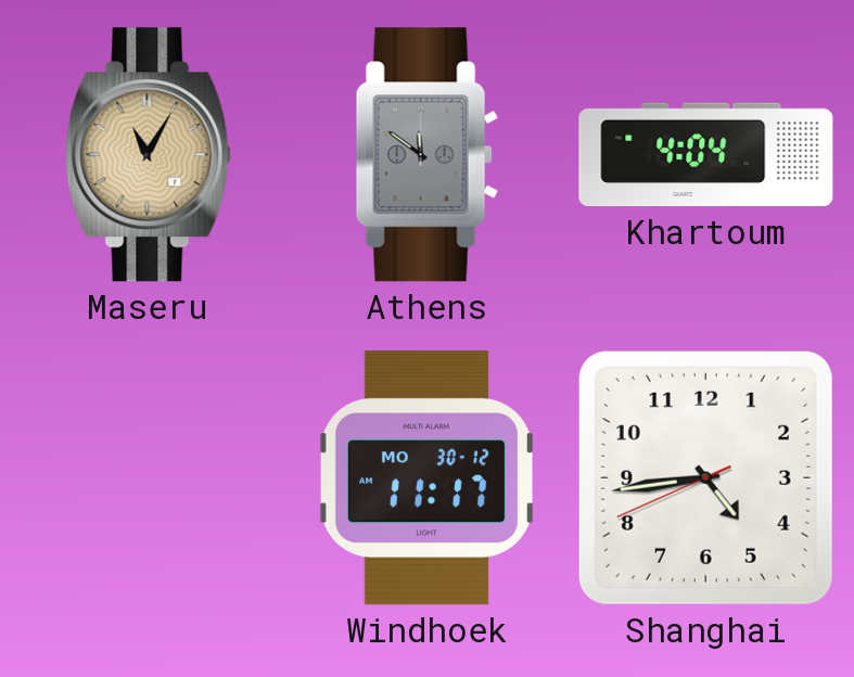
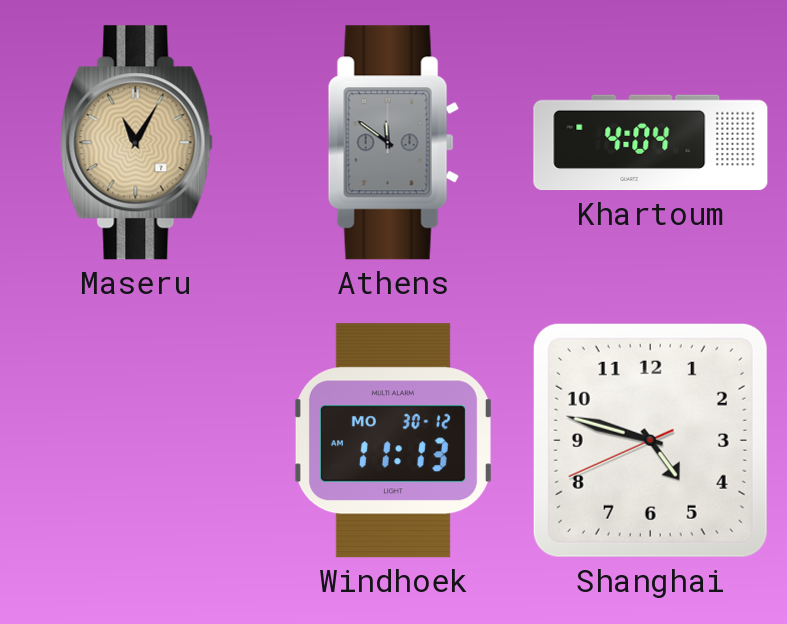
Windhoek: 11:17 -> 11:13
Shanghai: 4:43 -> 4:47
